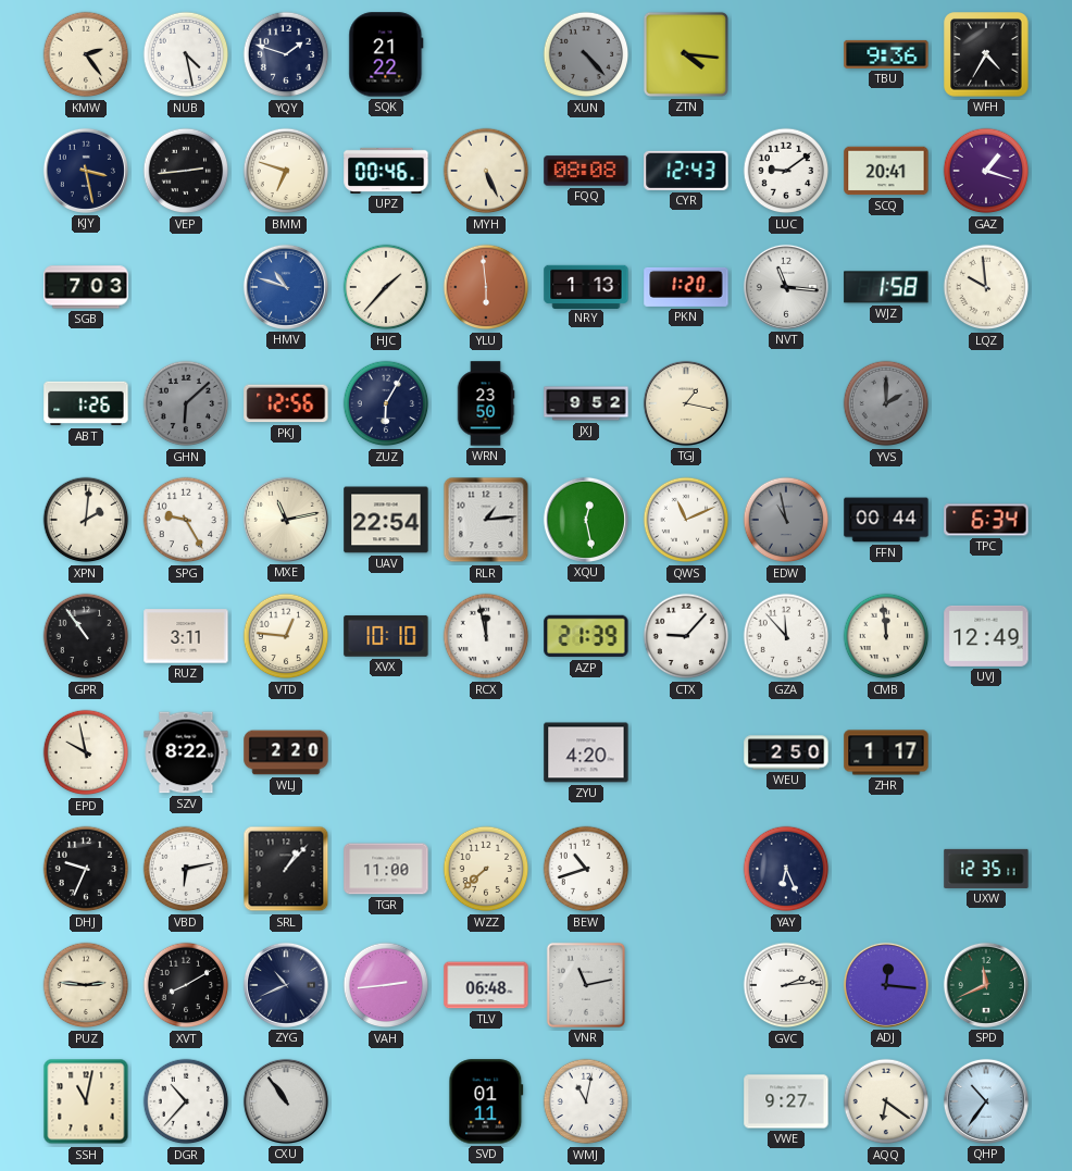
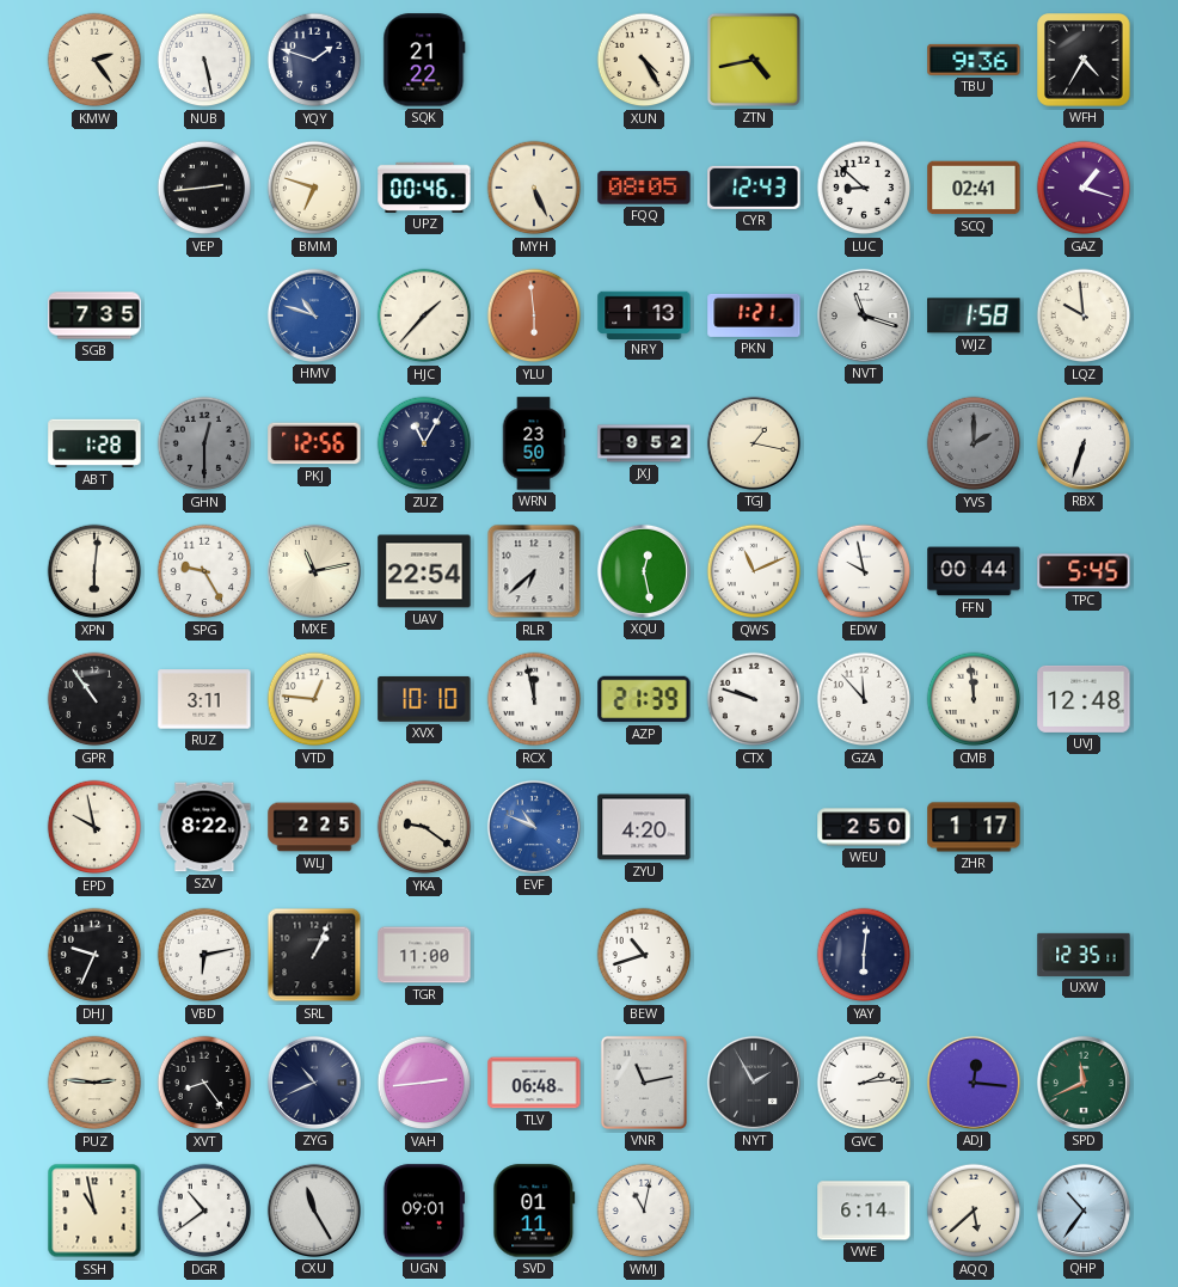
NUB: 4:28 -> 5:28
XUN: 4:23 -> 4:25
XUN dial: grey -> cream
ZTN: 4:16 -> 4:43
KJY: 3:28 -> none
FQQ: 08:08 -> 08:05
LUC: 9:09 -> 8:52
SCQ: 20:41 -> 02:41
SGB: 7:03 -> 7:35
PKN: 1:20 -> 1:21
NVT: 11:16 -> 11:18
ABT: 1:26 -> 1:28
GHN: 6:08 -> 12:30
ZUZ: 6:05 -> 11:05
RBX: none -> 6:33
XPN: 2:01 -> 6:01
RLR: 1:14 -> 6:38
EDW: 10:58 -> 9:58
EDW dial: grey -> white
TPC: 6:34 -> 5:45
CTX: 9:07 -> 9:48
UVJ: 12:49 -> 12:48
WLJ: 2:20 -> 2:25
YKA: none -> 9:21
EVF: none -> 10:49
SRL: 1:07 -> 1:04
WZZ: 7:38 -> none
YAY: 6:26 -> 6:01
XVT: 8:10 -> 8:24
NYT: none -> 1:55
SSH: 11:02 -> 10:58
DGR: 10:37 -> 10:39
CXU: 10:54 -> 11:25
UGN: none -> 09:01
VWE: 9:27 -> 6:14
AQQ: 6:21 -> 5:38
